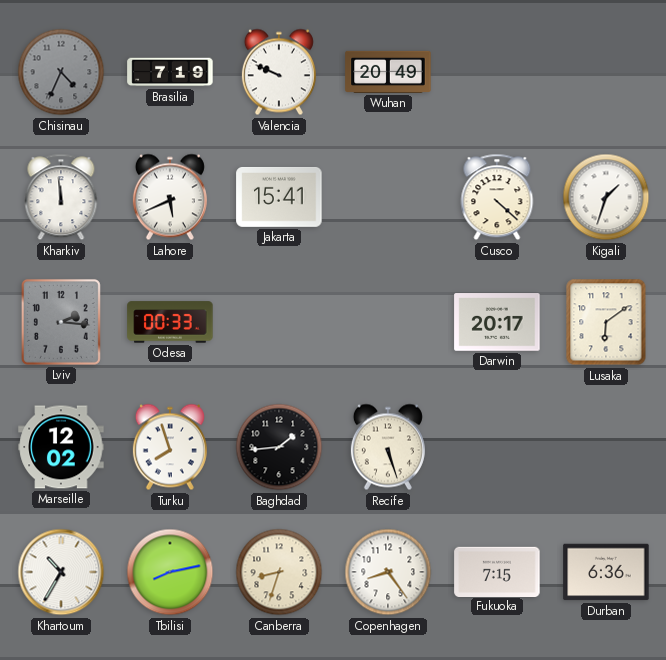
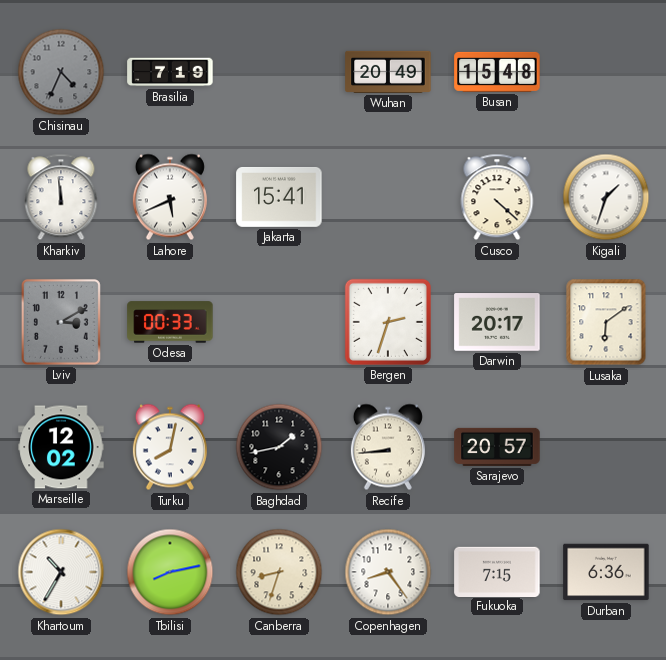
Valencia: 9:49 -> none
Busan: none -> 15:48
Lviv: 2:16 -> 3:10
Bergen: none -> 2:33
Turku: 7:57 -> 8:02
Baghdad: 1:44 -> 1:43
Recife: 5:27 -> 8:44
Sarajevo: none -> 20:57
